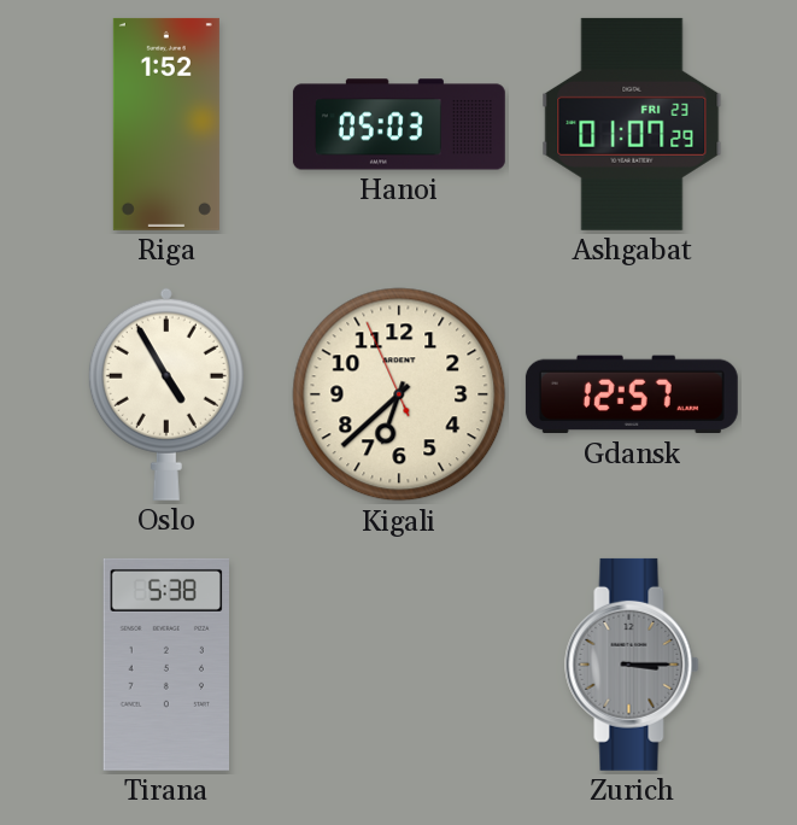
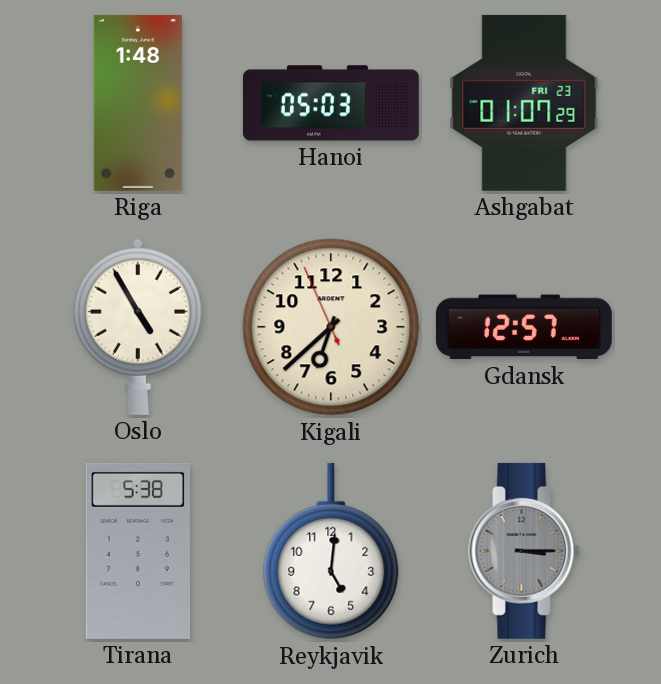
Riga: 1:52 -> 1:48
Reykjavik: none -> 5:01
